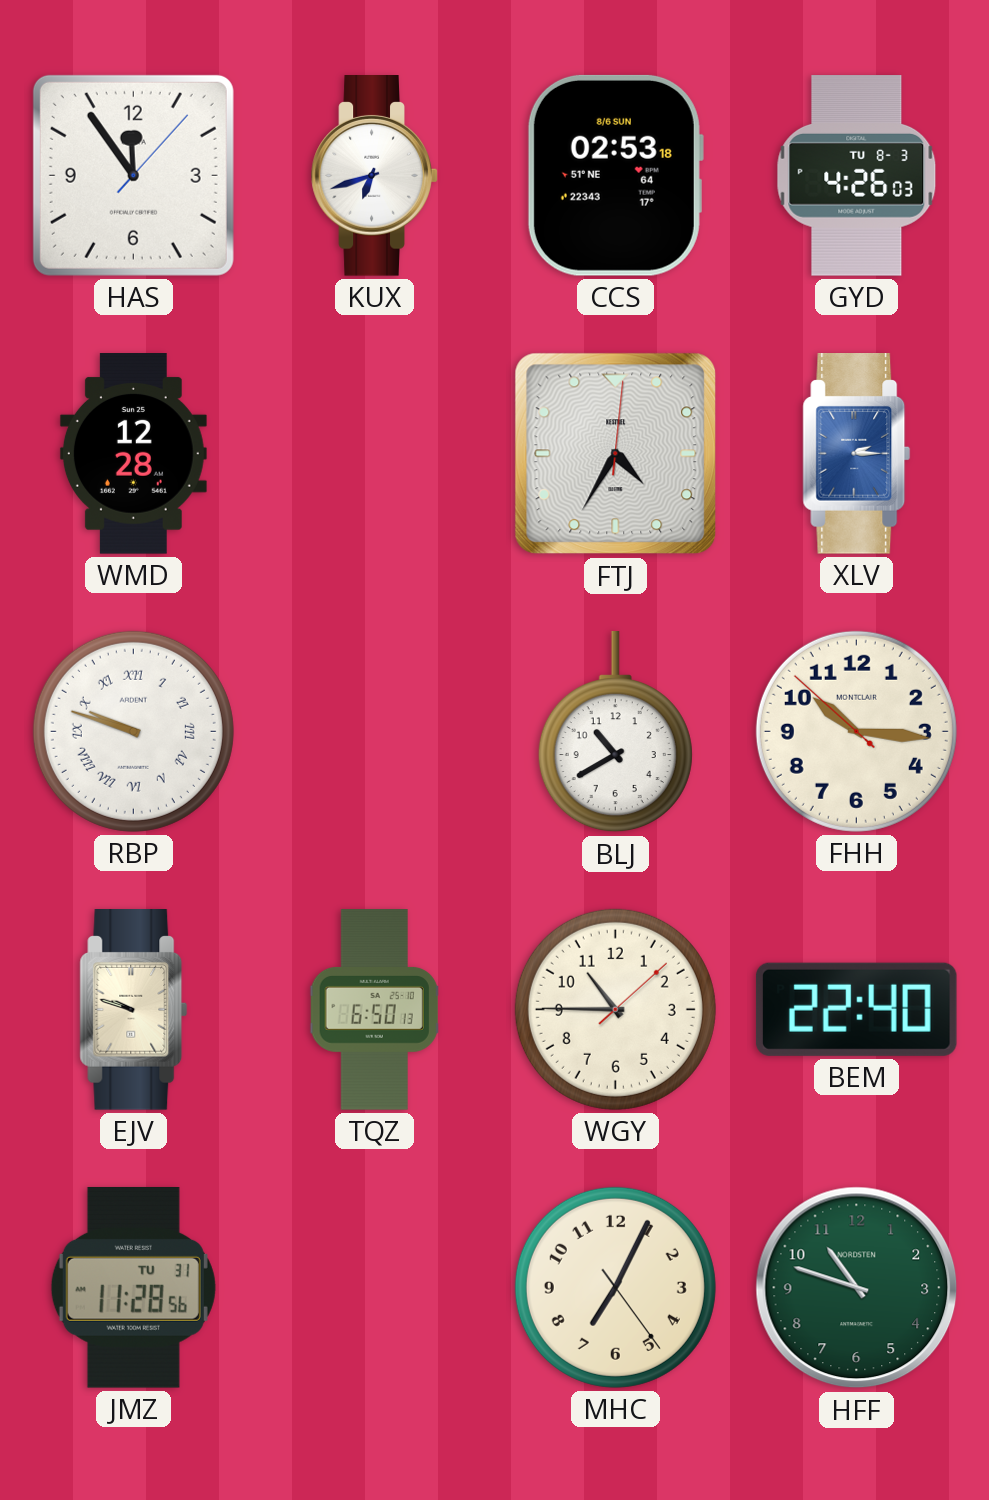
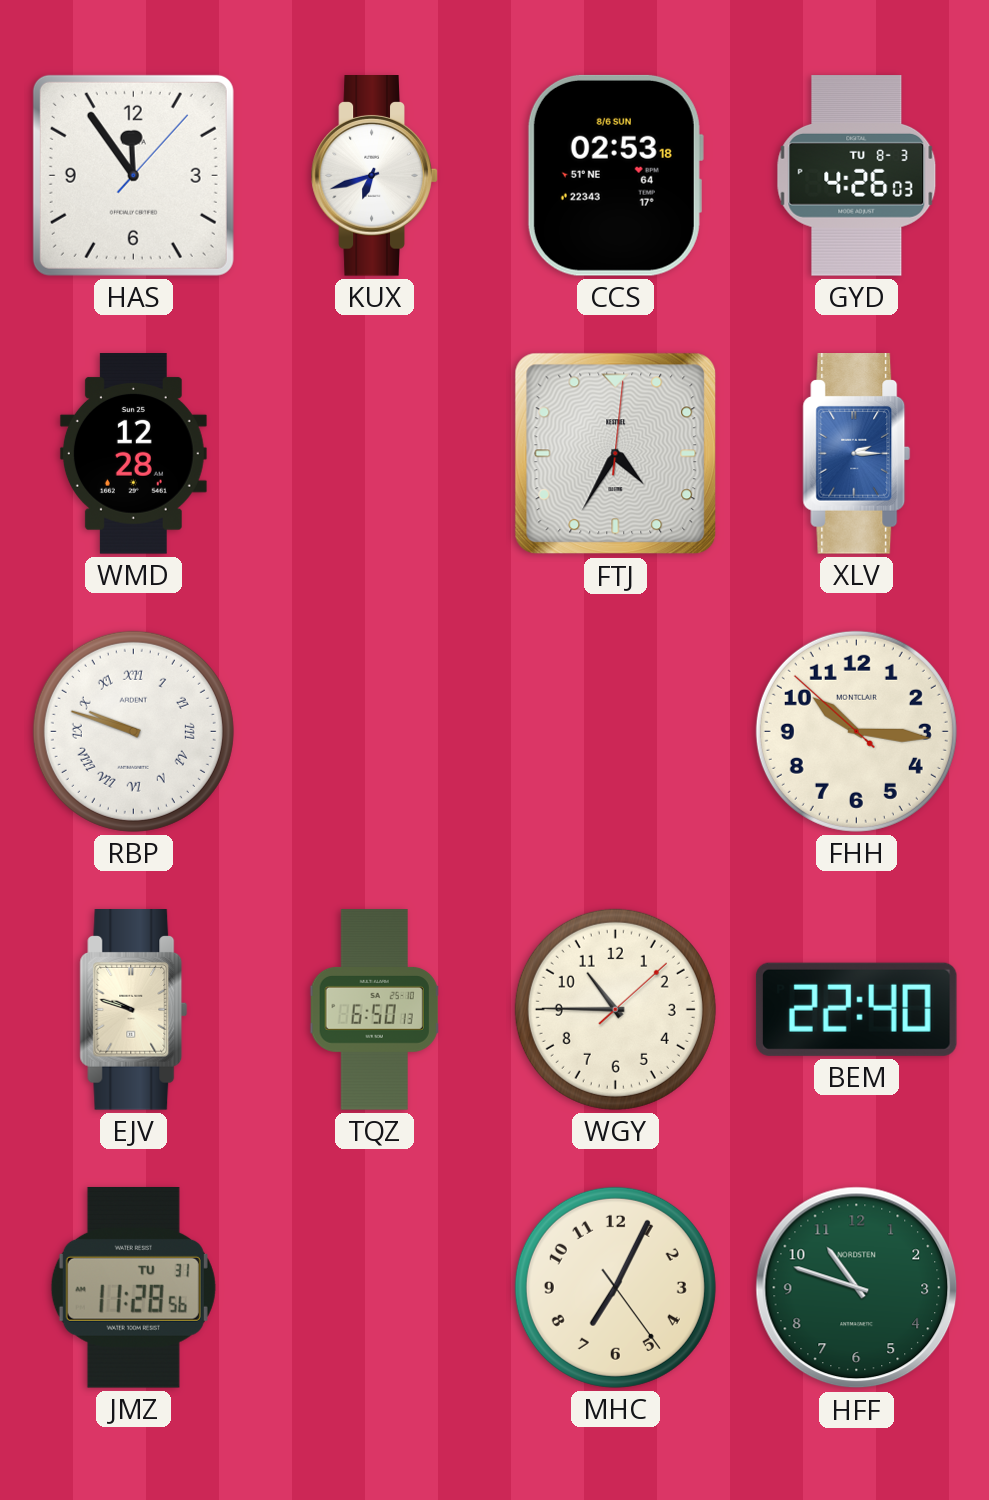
BLJ: 10:40 -> none
